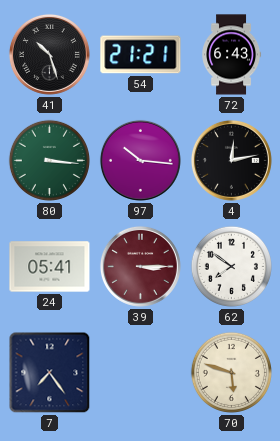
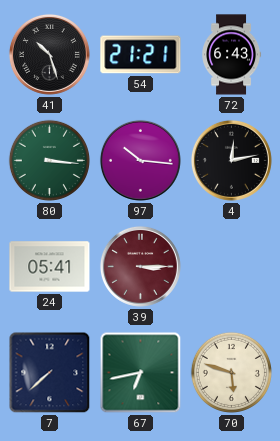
62: 7:51 -> none
7: 7:24 -> 7:38
67: none -> 6:43
